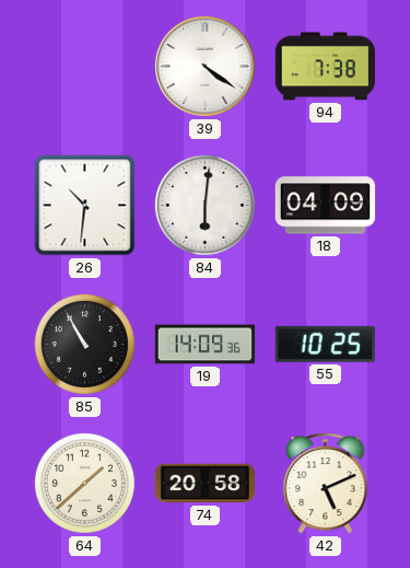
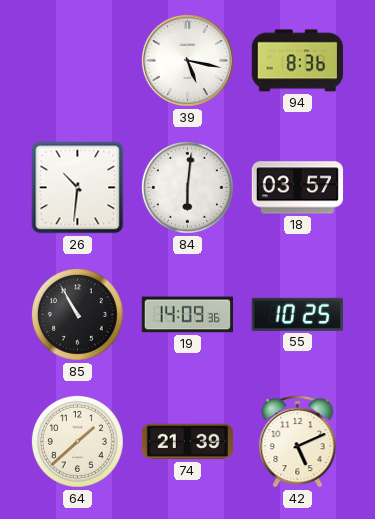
39: 4:21 -> 5:17
94: 7:38 -> 8:36
18: 04:09 -> 03:57
74: 20:58 -> 21:39
